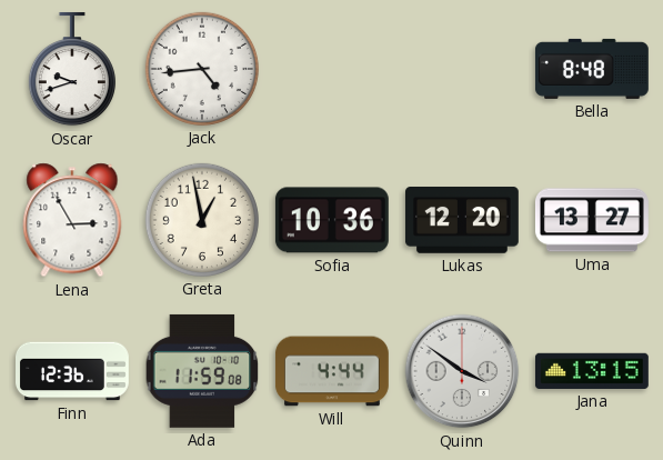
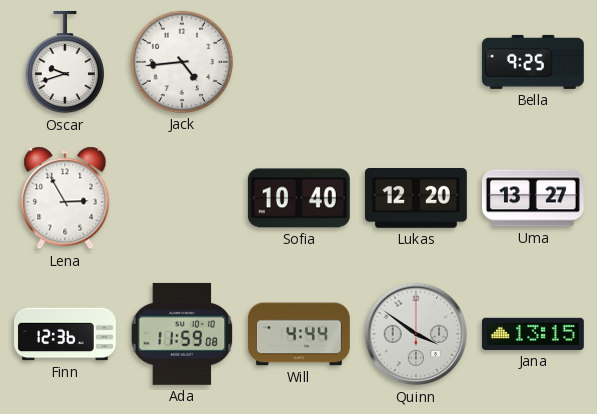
Bella: 8:48 -> 9:25
Greta: 12:58 -> none
Sofia: 10:36 -> 10:40
